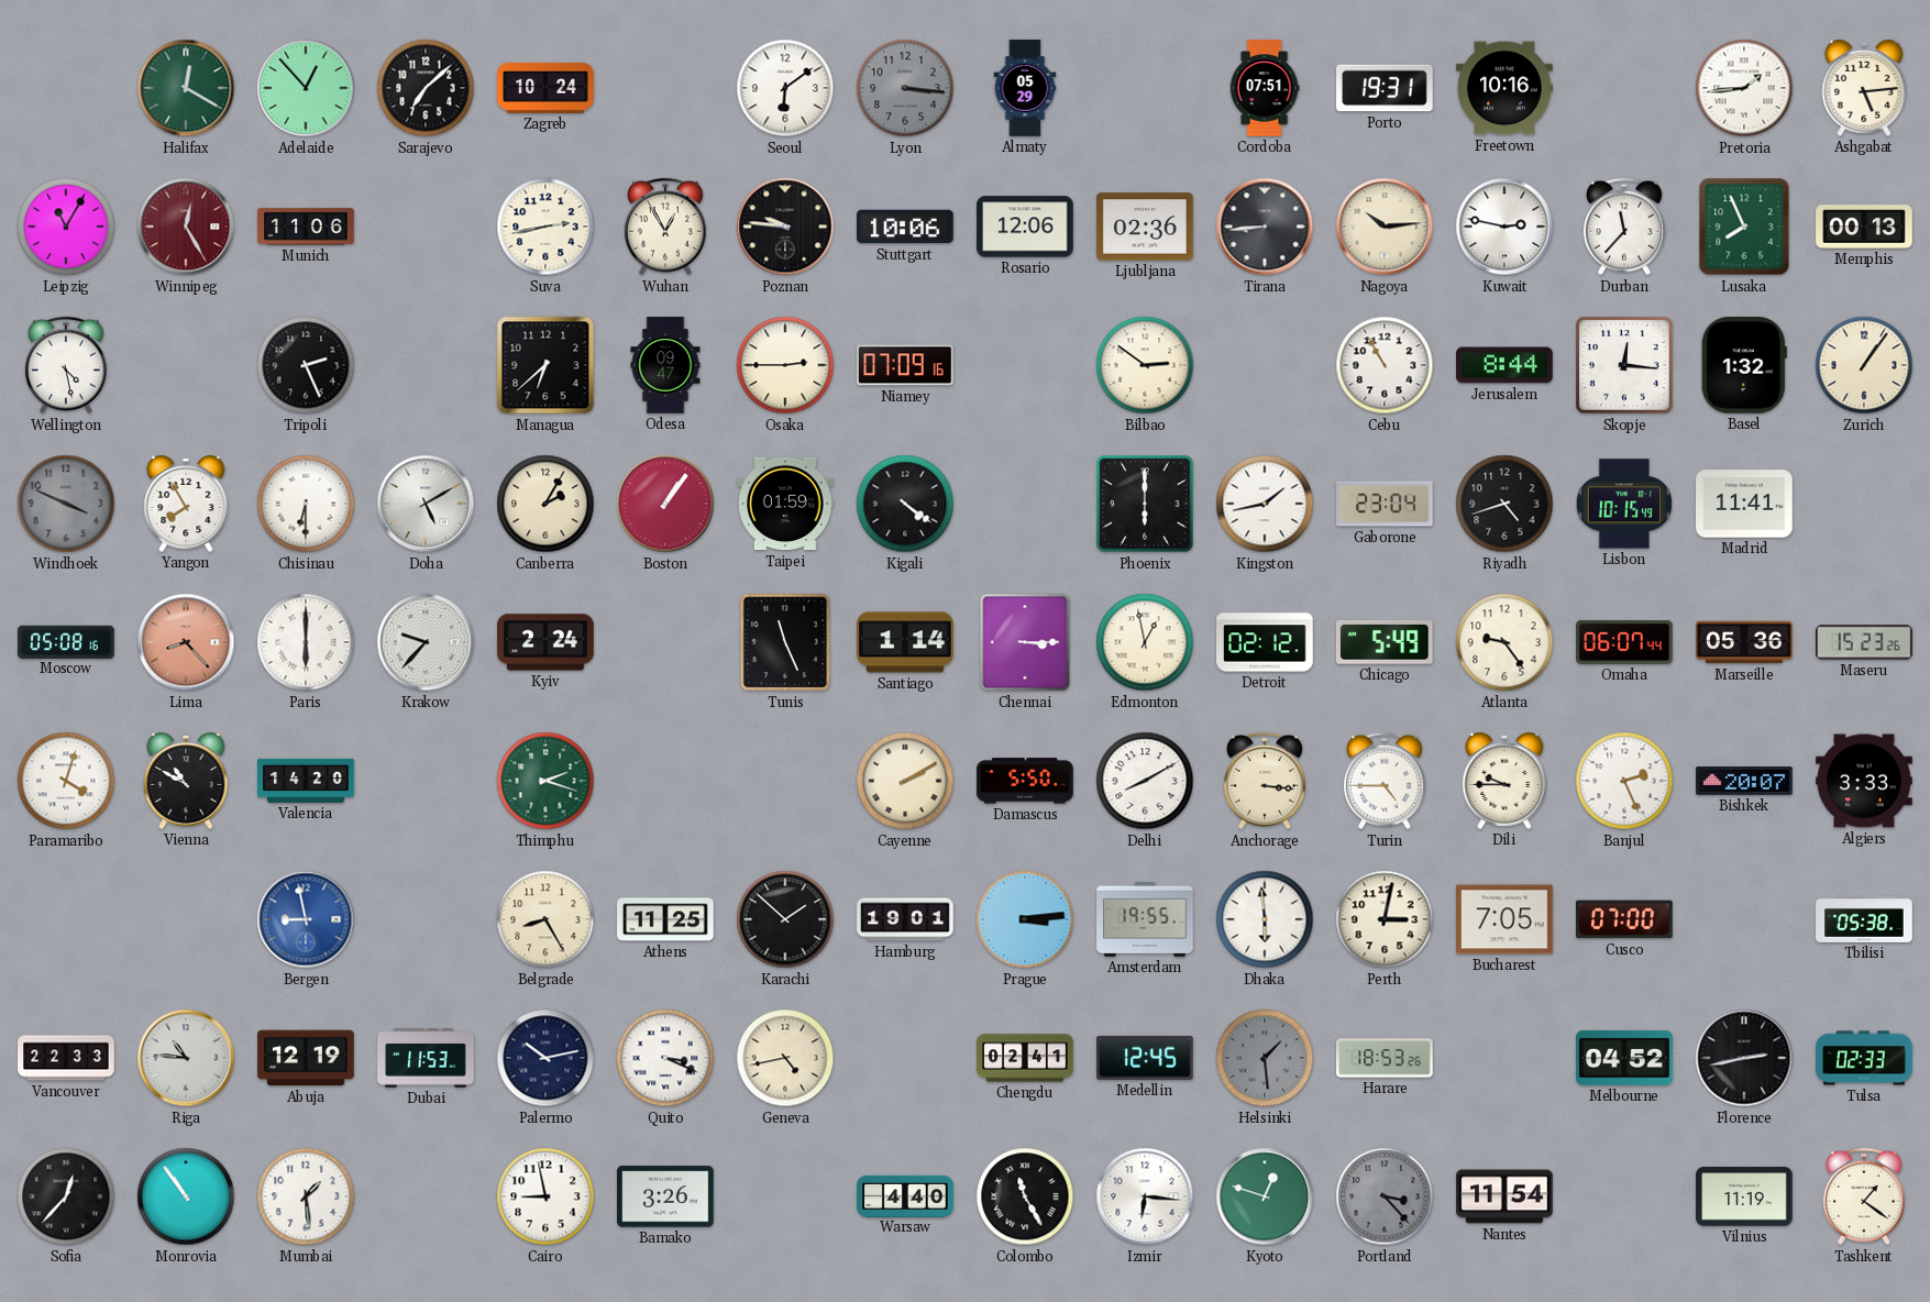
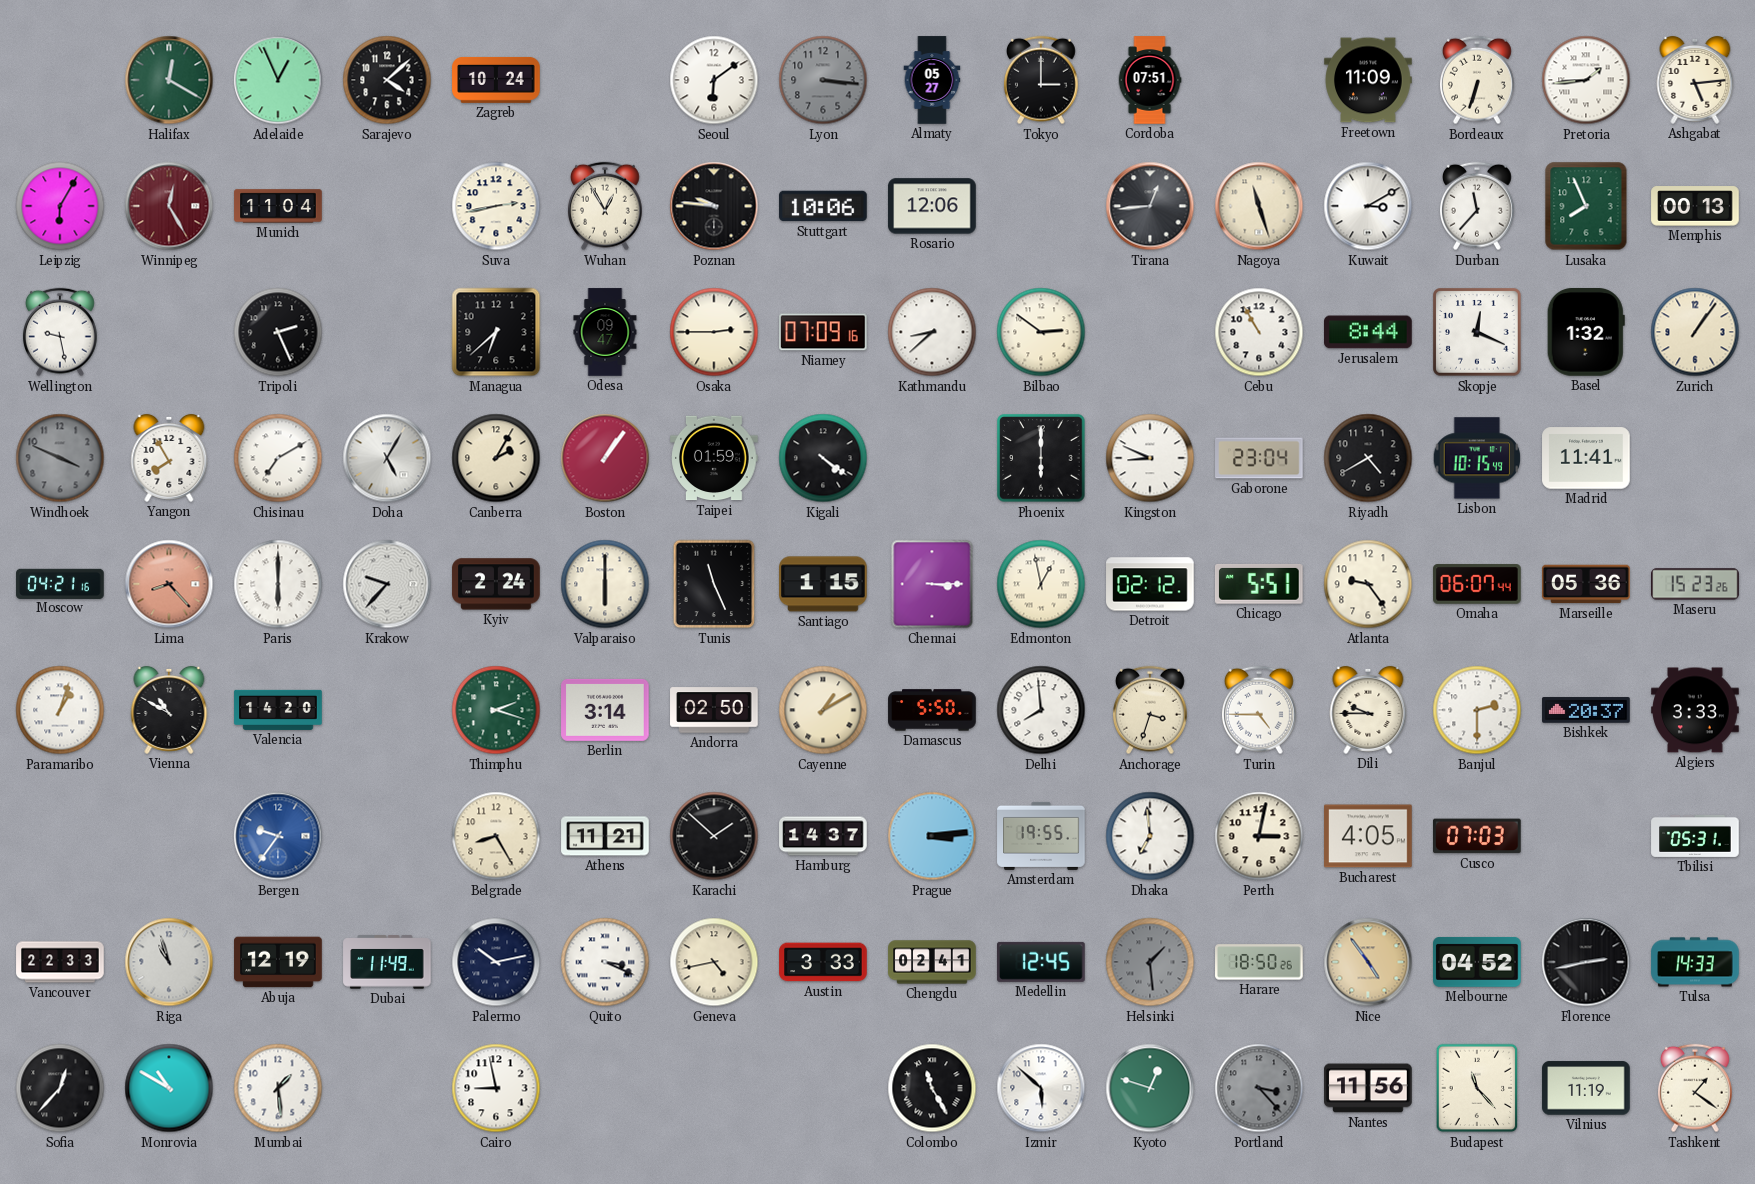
Adelaide: 12:53 -> 12:56
Sarajevo: 7:08 -> 4:08
Almaty: 05:29 -> 05:27
Tokyo: none -> 3:00
Porto: 19:31 -> none
Freetown: 10:16 -> 11:09
Bordeaux: none -> 6:33
Leipzig: 11:05 -> 6:05
Munich: 11:06 -> 11:04
Ljubljana: 02:36 -> none
Tirana: 8:44 -> 12:44
Nagoya: 10:14 -> 11:27
Kuwait: 2:47 -> 3:10
Wellington: 4:28 -> 9:28
Kathmandu: none -> 8:38
Skopje: 12:16 -> 12:19
Chisinau: 6:30 -> 7:10
Doha: 5:10 -> 5:05
Kingston: 1:43 -> 8:49
Riyadh: 4:42 -> 4:40
Moscow: 05:08 -> 04:21
Valparaiso: none -> 6:00
Santiago: 1:14 -> 1:15
Chicago: 5:49 -> 5:51
Paramaribo: 4:03 -> 1:03
Berlin: none -> 3:14
Andorra: none -> 02:50
Cayenne: 2:10 -> 1:10
Delhi: 8:10 -> 7:59
Anchorage: 3:16 -> 3:33
Banjul: 2:26 -> 2:30
Bishkek: 20:07 -> 20:37
Bergen: 8:58 -> 9:36
Athens: 11:25 -> 11:21
Hamburg: 19:01 -> 14:37
Dhaka: 5:59 -> 6:59
Bucharest: 7:05 -> 4:05
Cusco: 07:00 -> 07:03
Tbilisi: 05:38 -> 05:31
Riga: 10:46 -> 10:57
Dubai: 11:53 -> 11:49
Austin: none -> 3:33
Harare: 18:53 -> 18:50
Nice: none -> 4:54
Tulsa: 02:33 -> 14:33
Monrovia: 10:54 -> 10:50
Bamako: 3:26 -> none
Warsaw: 4:40 -> none
Izmir: 6:16 -> 5:52
Nantes: 11:54 -> 11:56
Budapest: none -> 11:23
